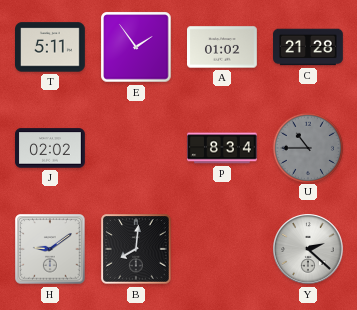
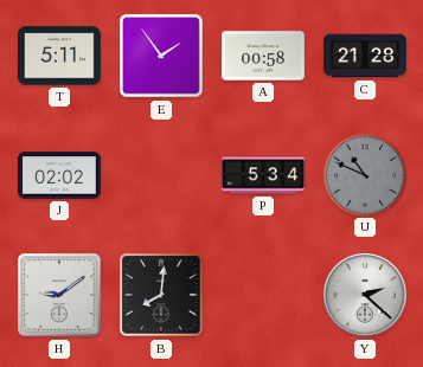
A: 01:02 -> 00:58
P: 8:34 -> 5:34
U: 10:45 -> 10:49
